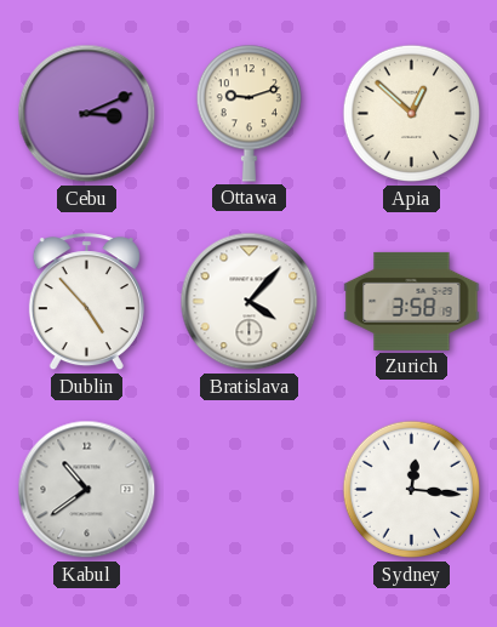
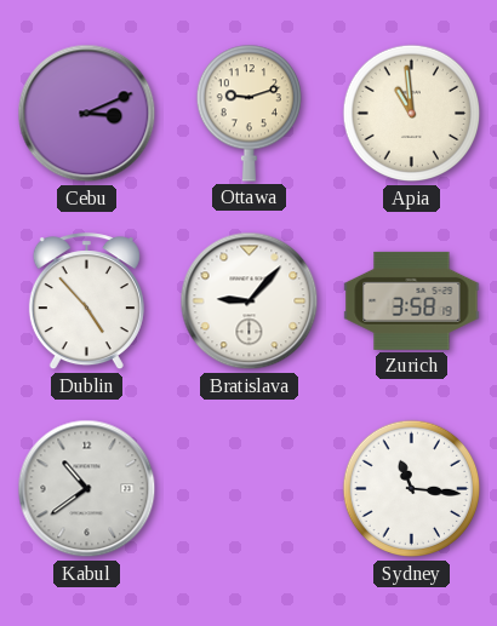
Apia: 12:52 -> 10:59
Bratislava: 4:07 -> 9:07
Sydney: 12:16 -> 11:16
